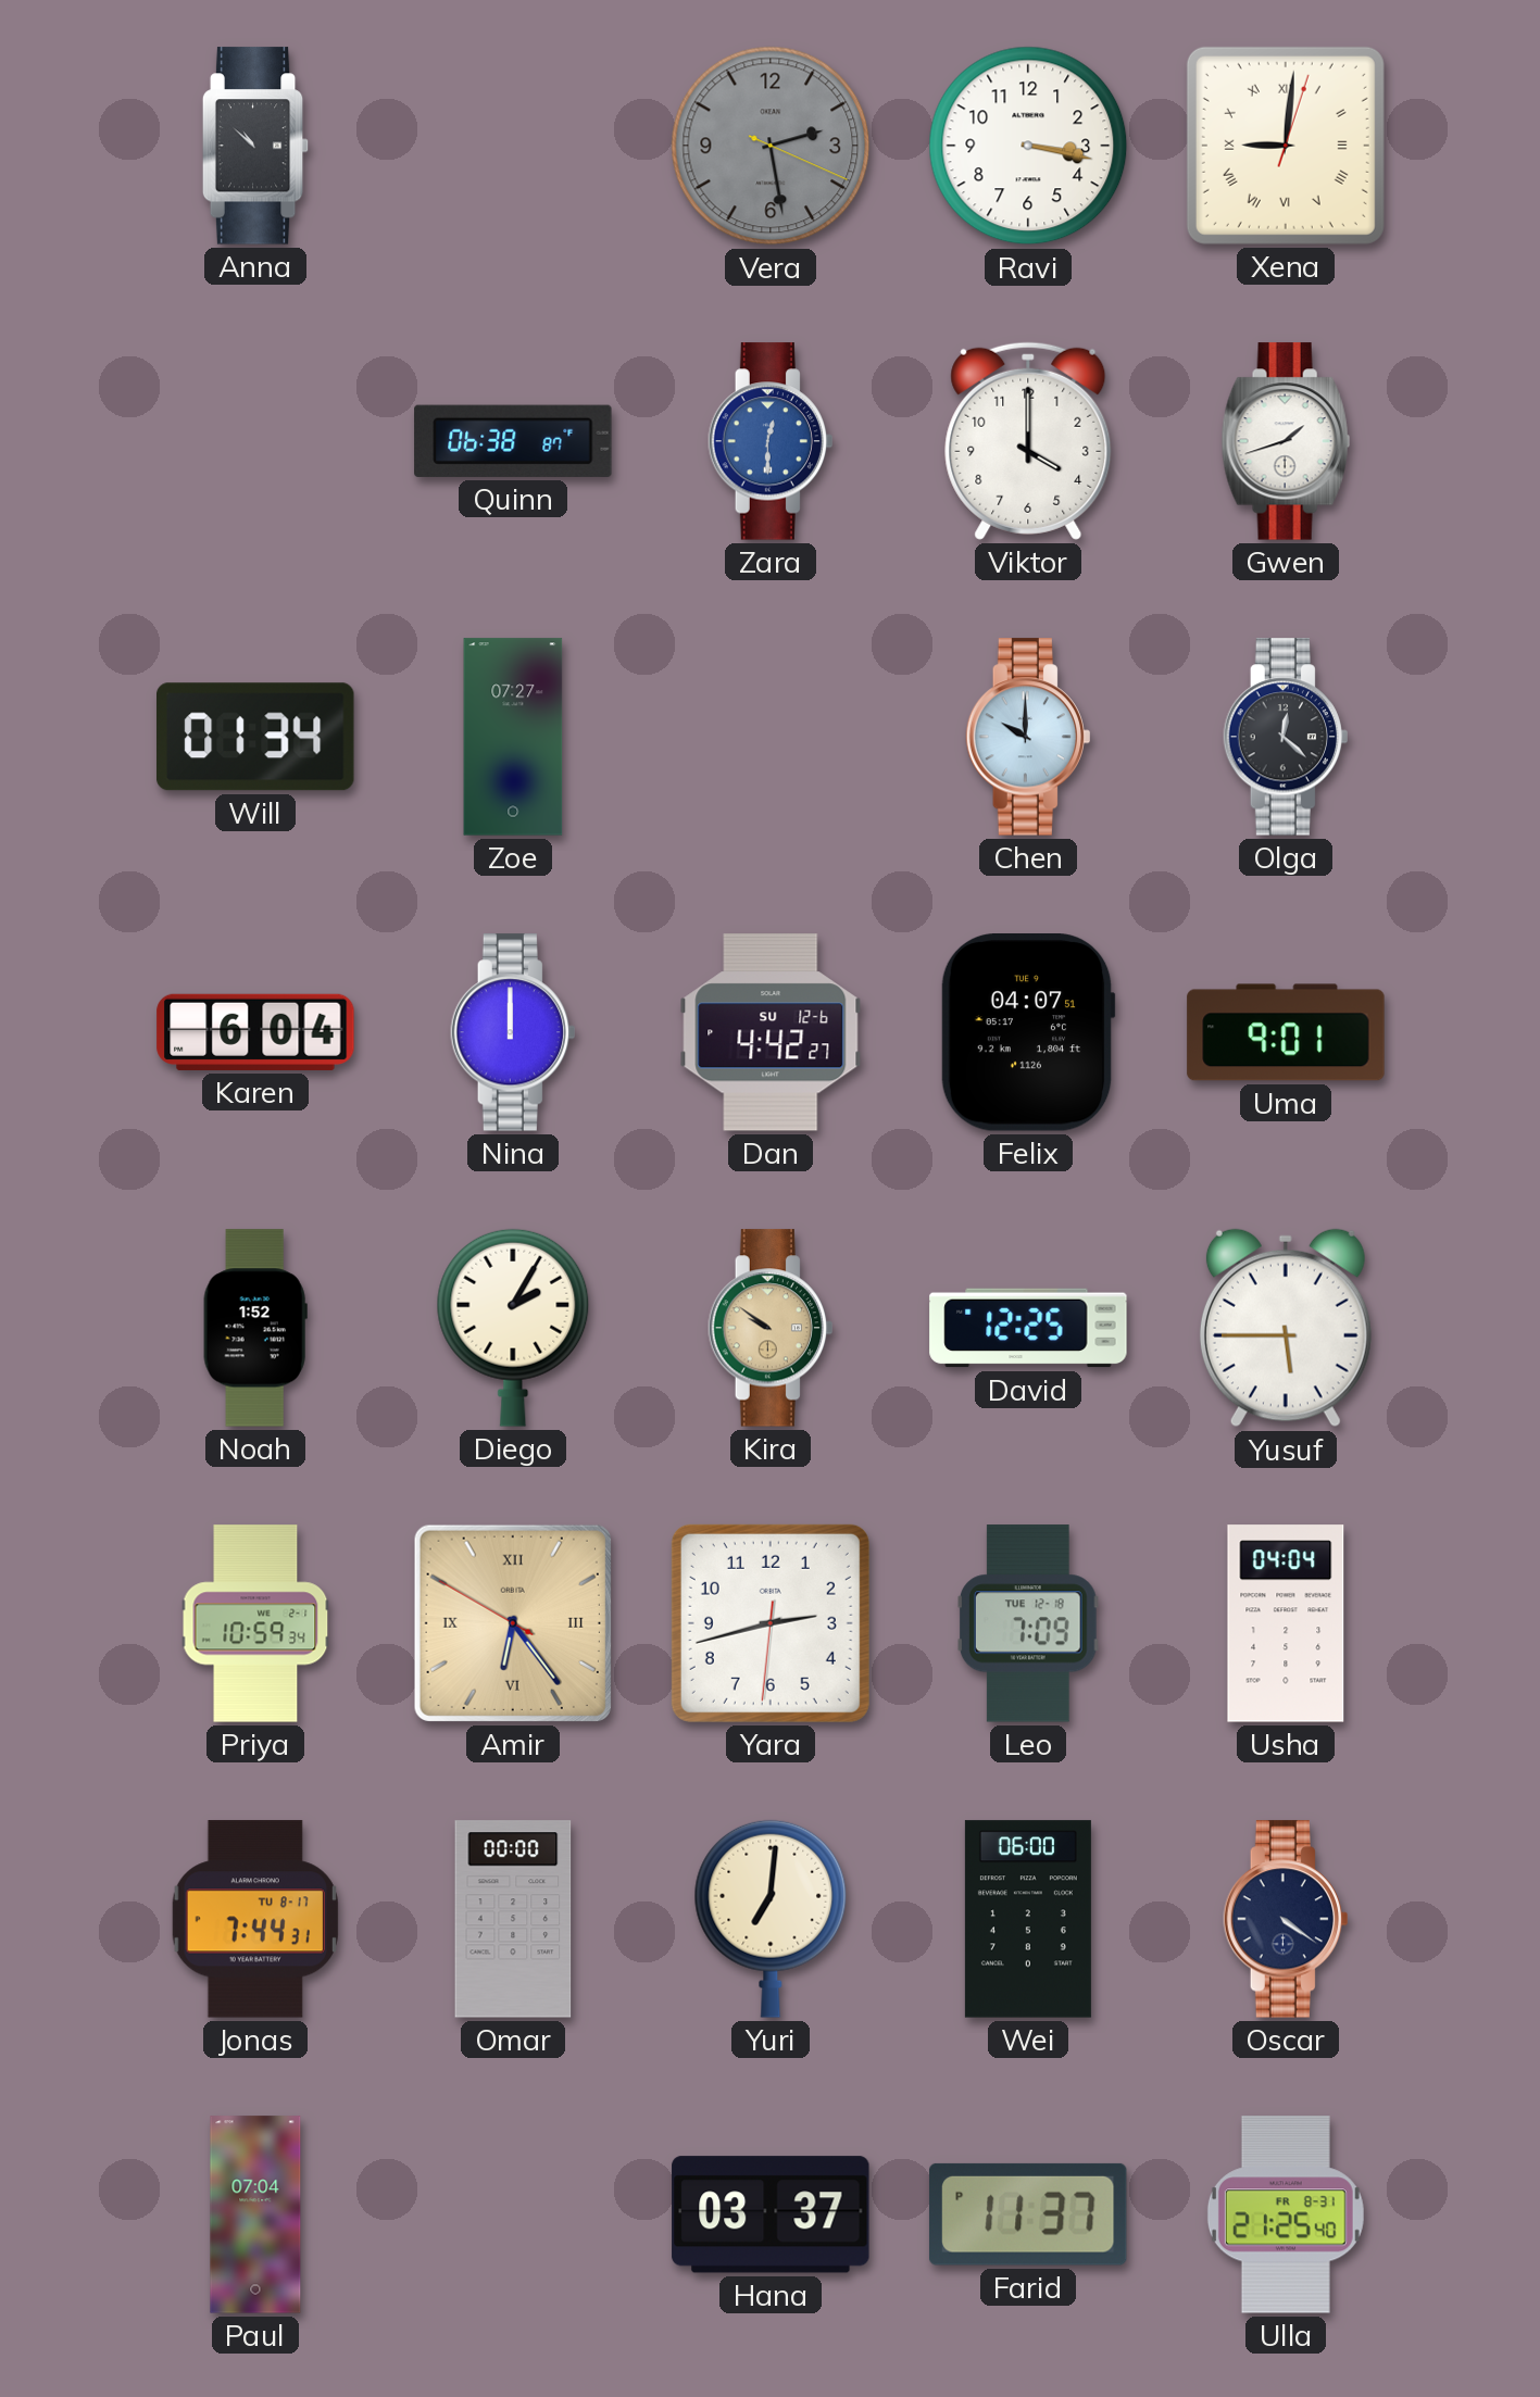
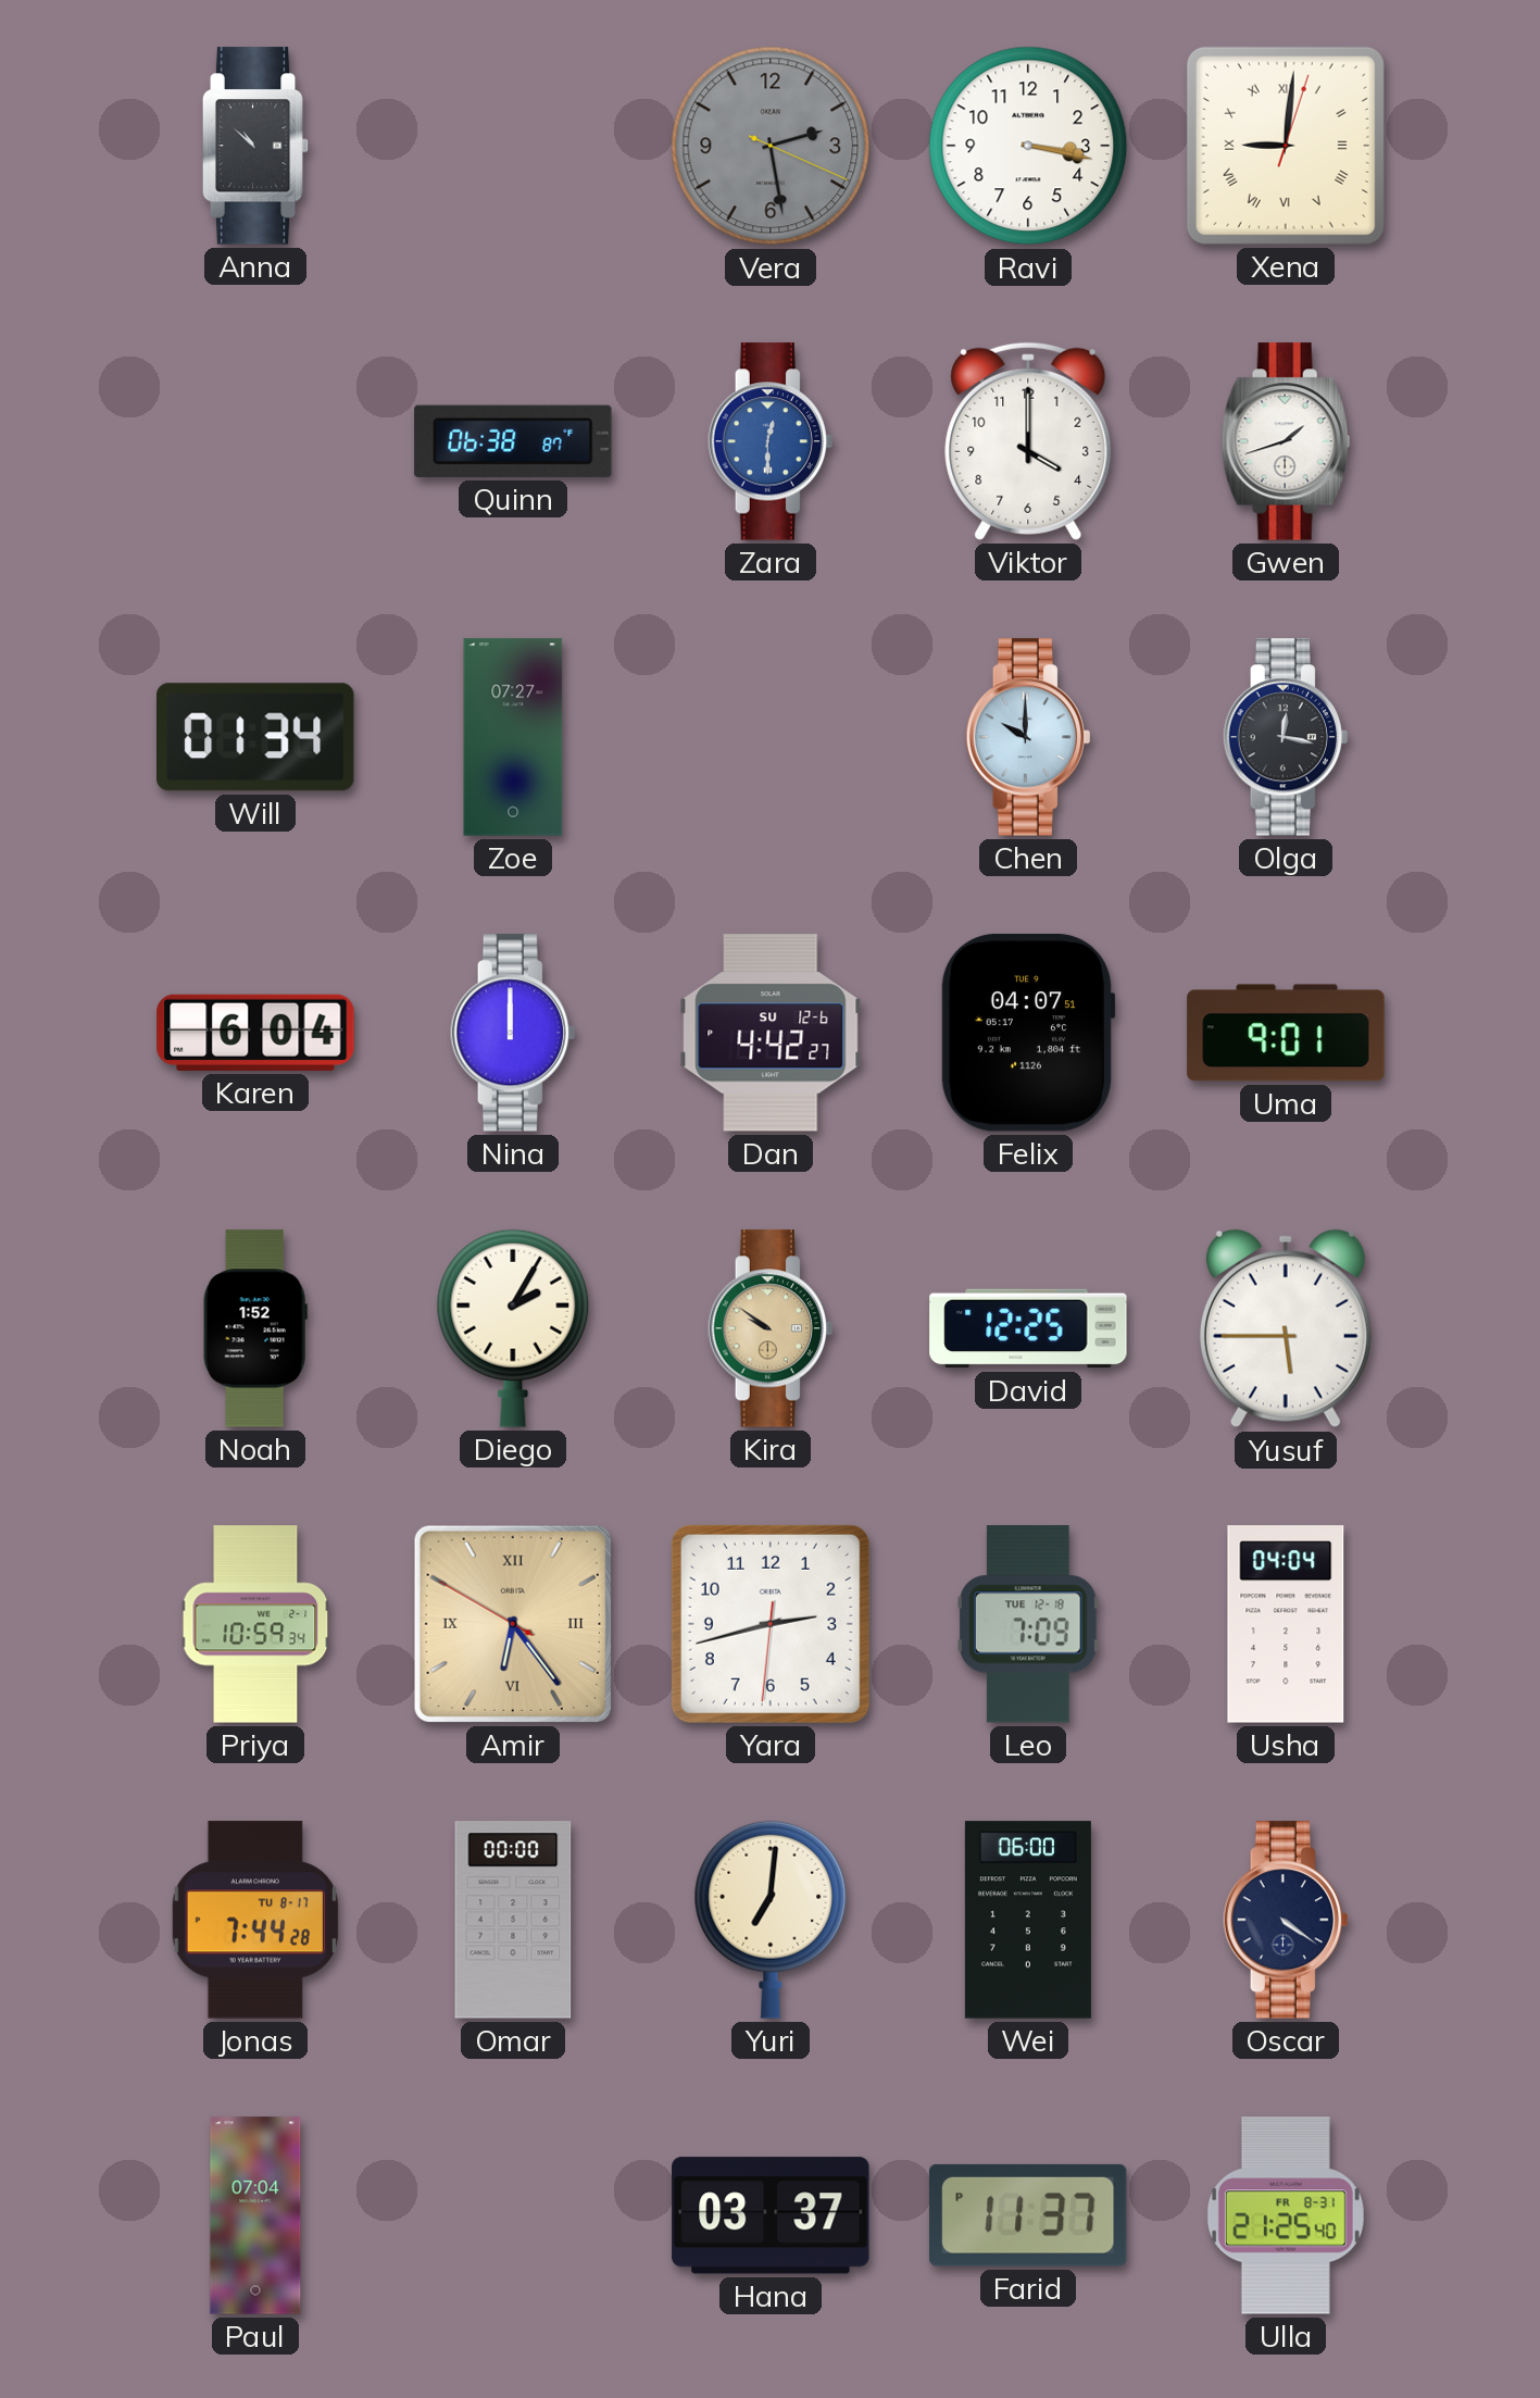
Olga: 12:22 -> 12:17
Jonas: 7:44:31 -> 7:44:28
